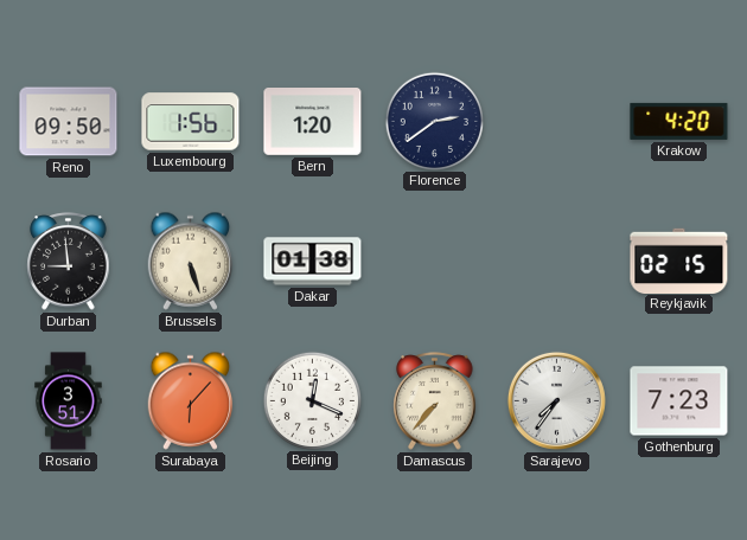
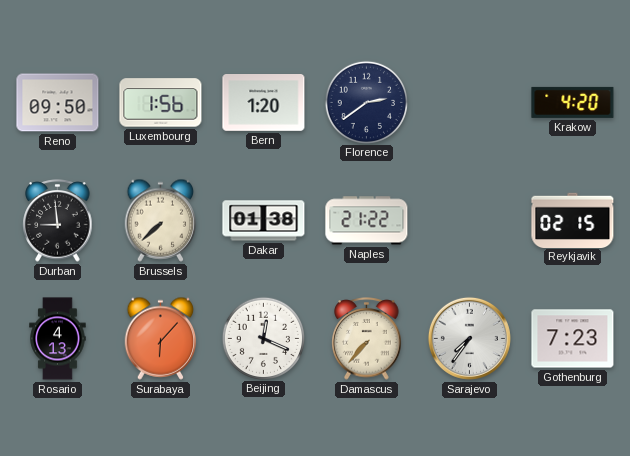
Brussels: 5:27 -> 7:38
Naples: none -> 21:22
Rosario: 3:51 -> 4:13
